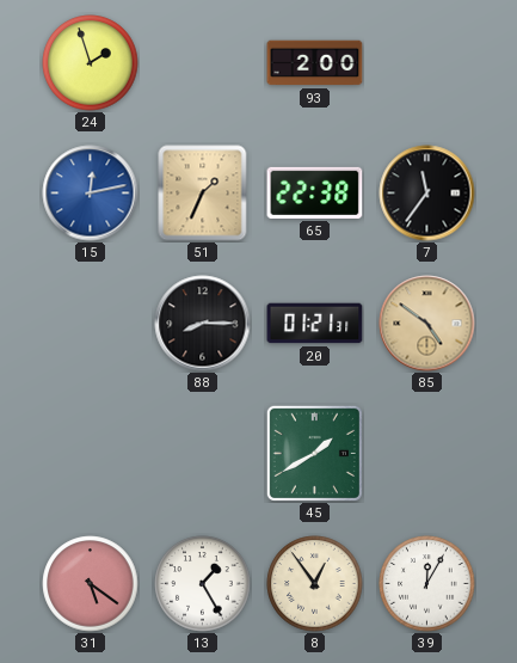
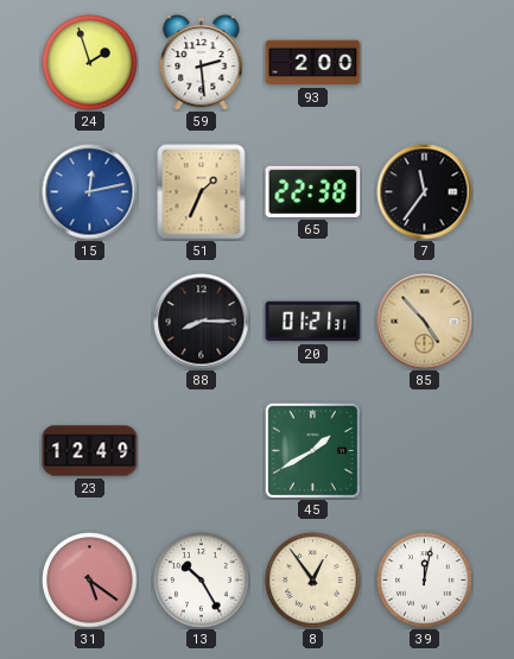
59: none -> 2:29
85: 4:51 -> 4:53
23: none -> 12:49
13: 1:25 -> 10:25
39: 12:05 -> 12:02
